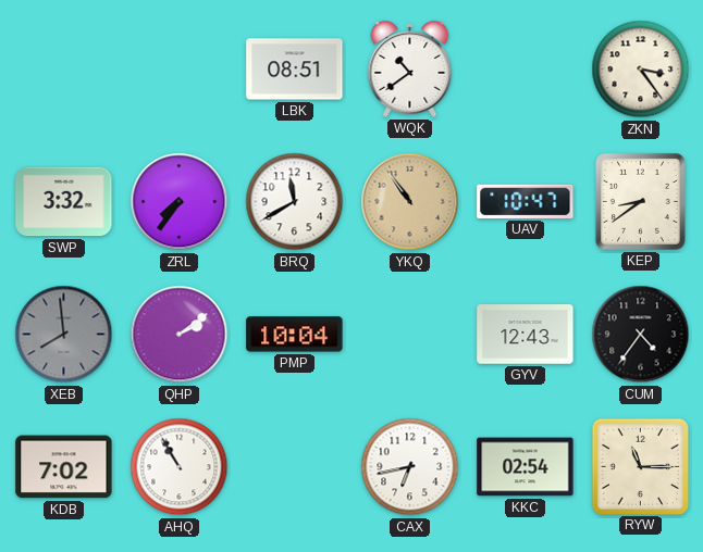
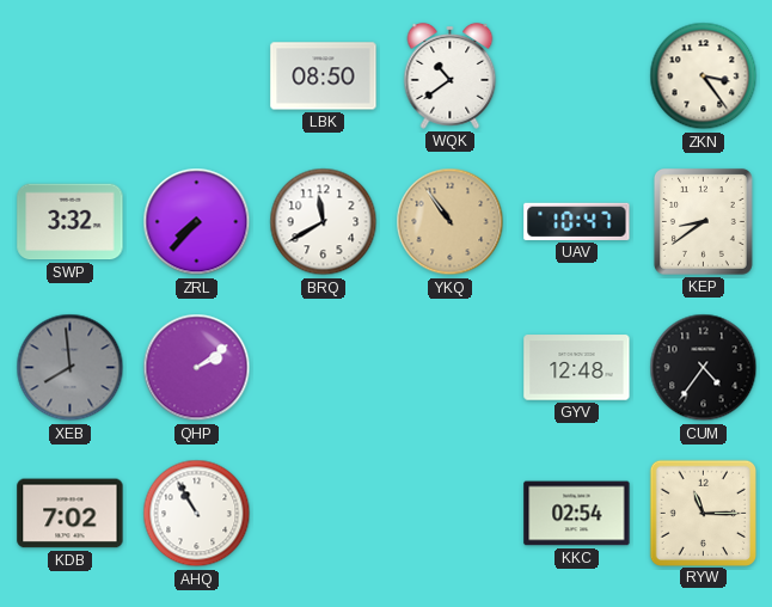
LBK: 08:51 -> 08:50
ZRL: 7:36 -> 7:37
PMP: 10:04 -> none
GYV: 12:43 -> 12:48
CAX: 6:43 -> none
